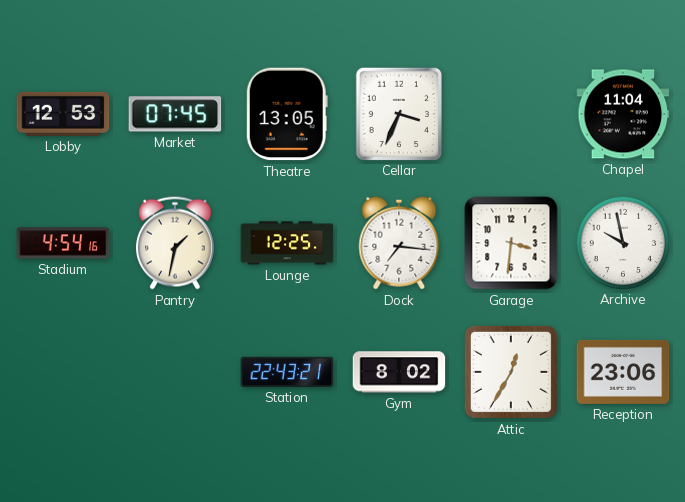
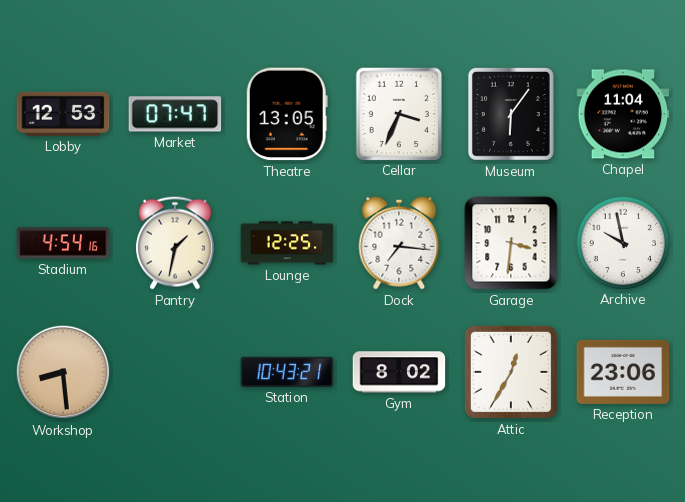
Market: 07:45 -> 07:47
Museum: none -> 6:06
Workshop: none -> 8:29
Station: 22:43 -> 10:43
